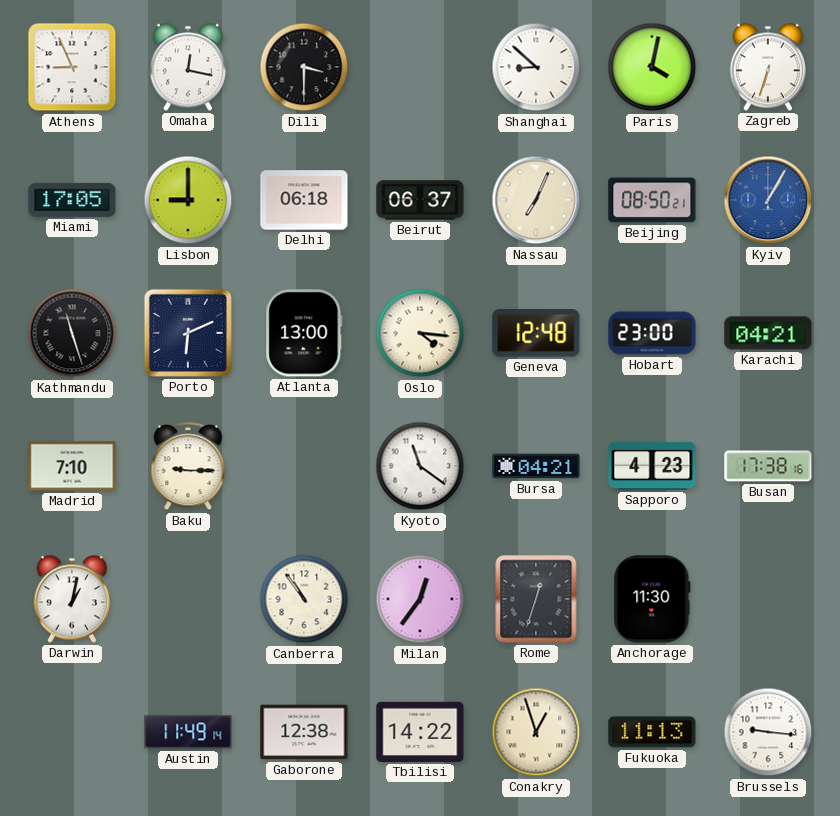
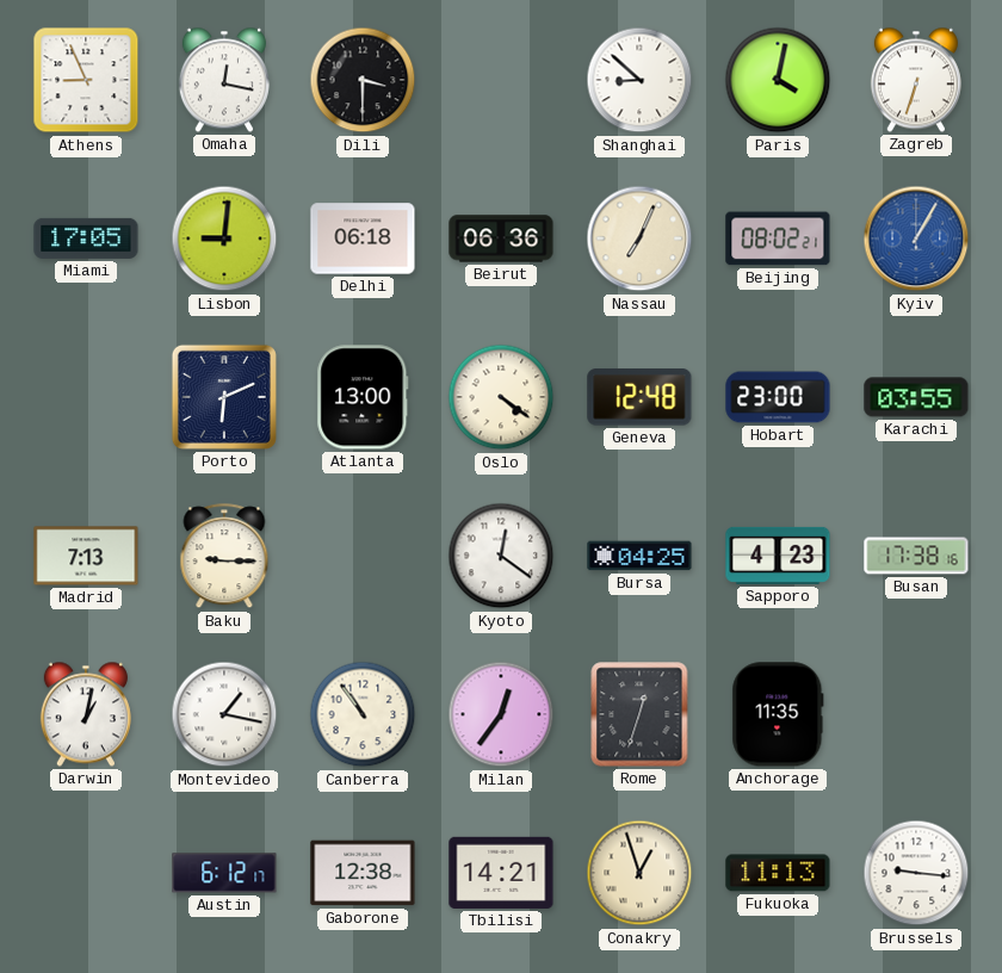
Lisbon: 9:00 -> 9:01
Beirut: 06:37 -> 06:36
Beijing: 08:50 -> 08:02
Kathmandu: 11:27 -> none
Oslo: 4:16 -> 4:21
Karachi: 04:21 -> 03:55
Madrid: 7:10 -> 7:13
Kyoto: 11:21 -> 12:21
Bursa: 04:21 -> 04:25
Montevideo: none -> 1:17
Anchorage: 11:30 -> 11:35
Austin: 11:49 -> 6:12
Tbilisi: 14:22 -> 14:21
